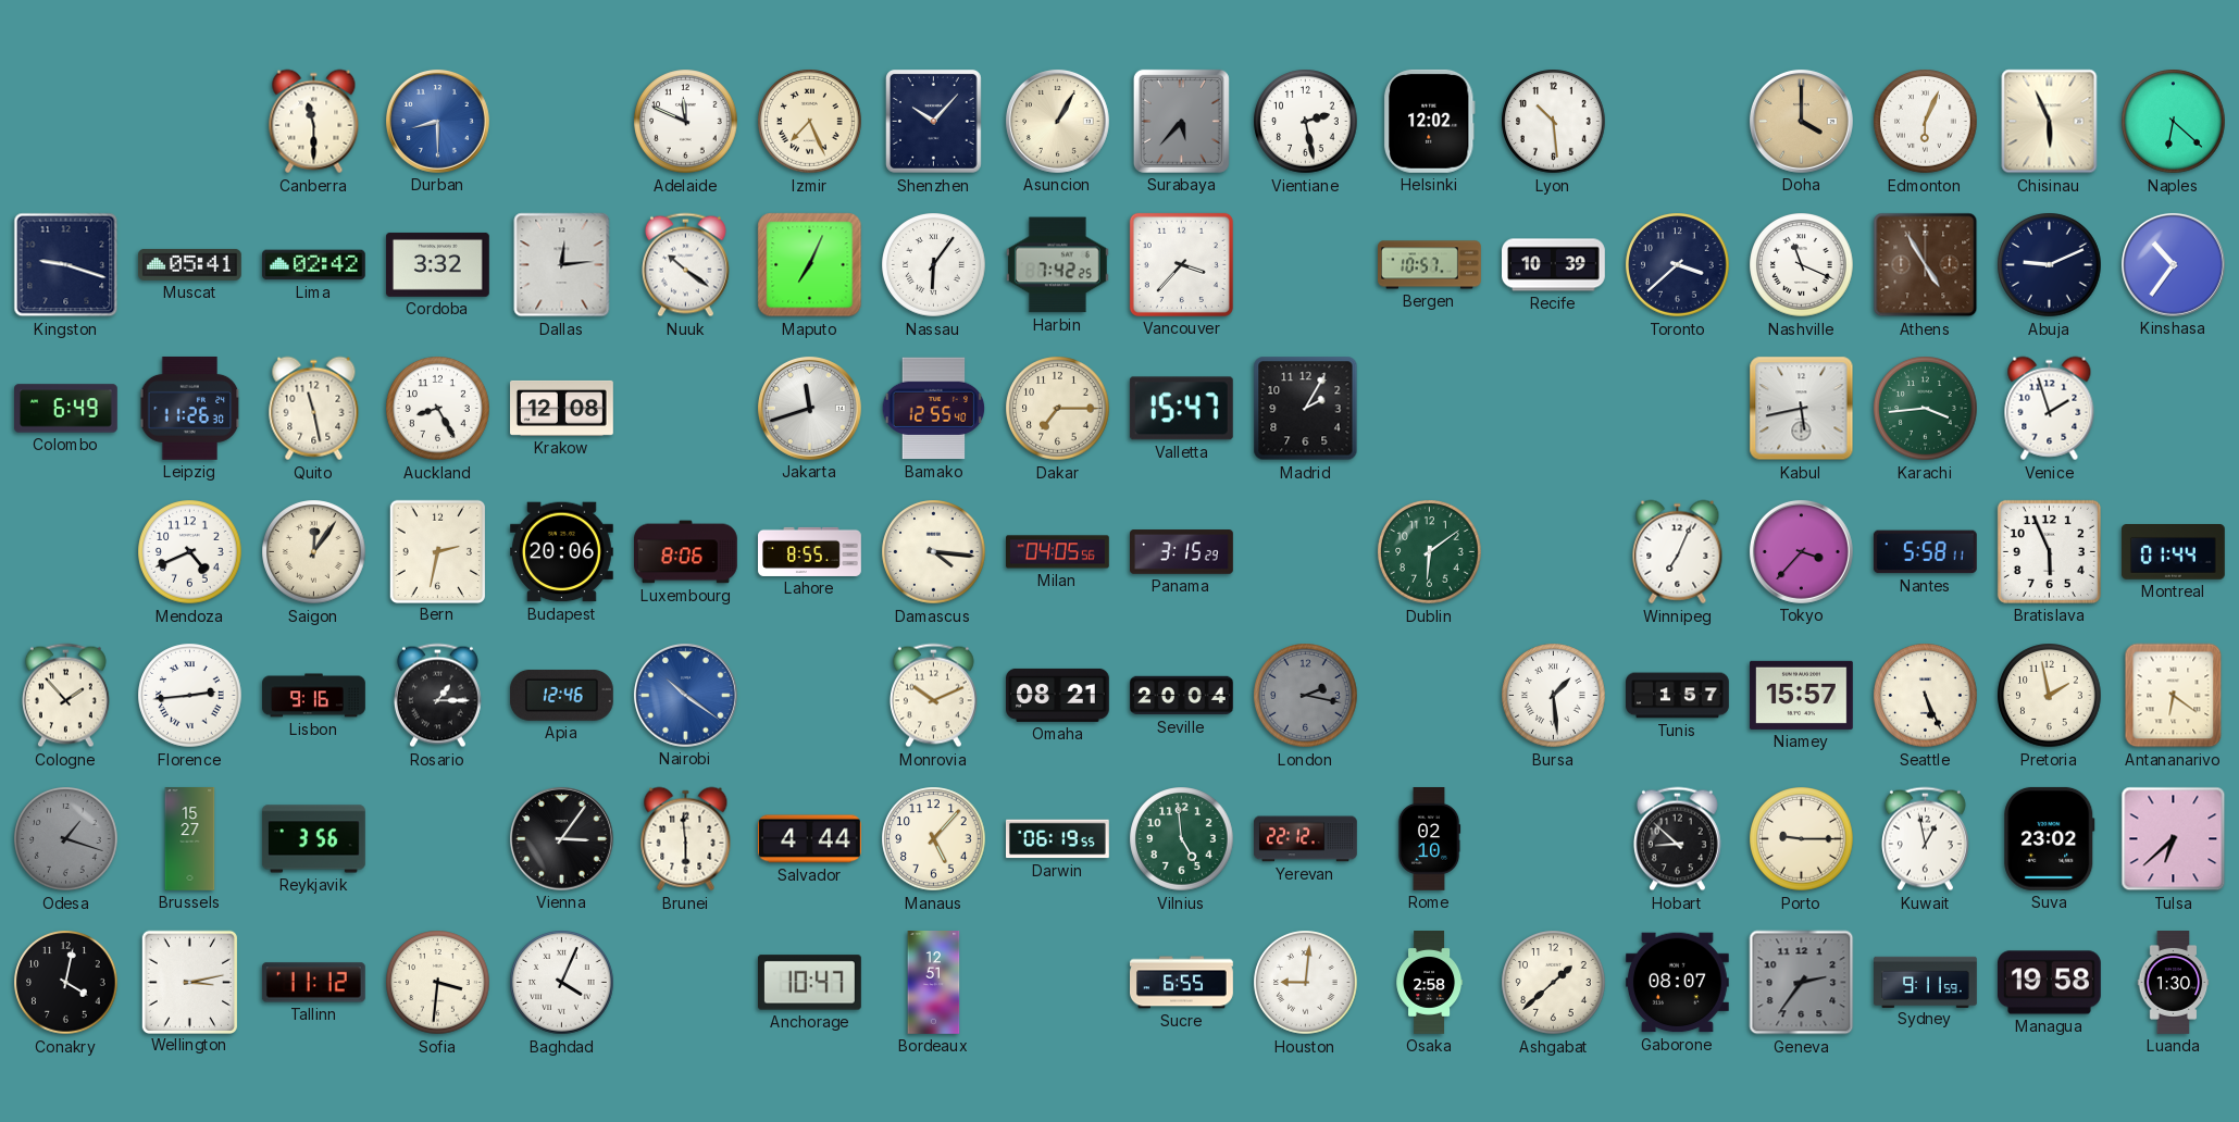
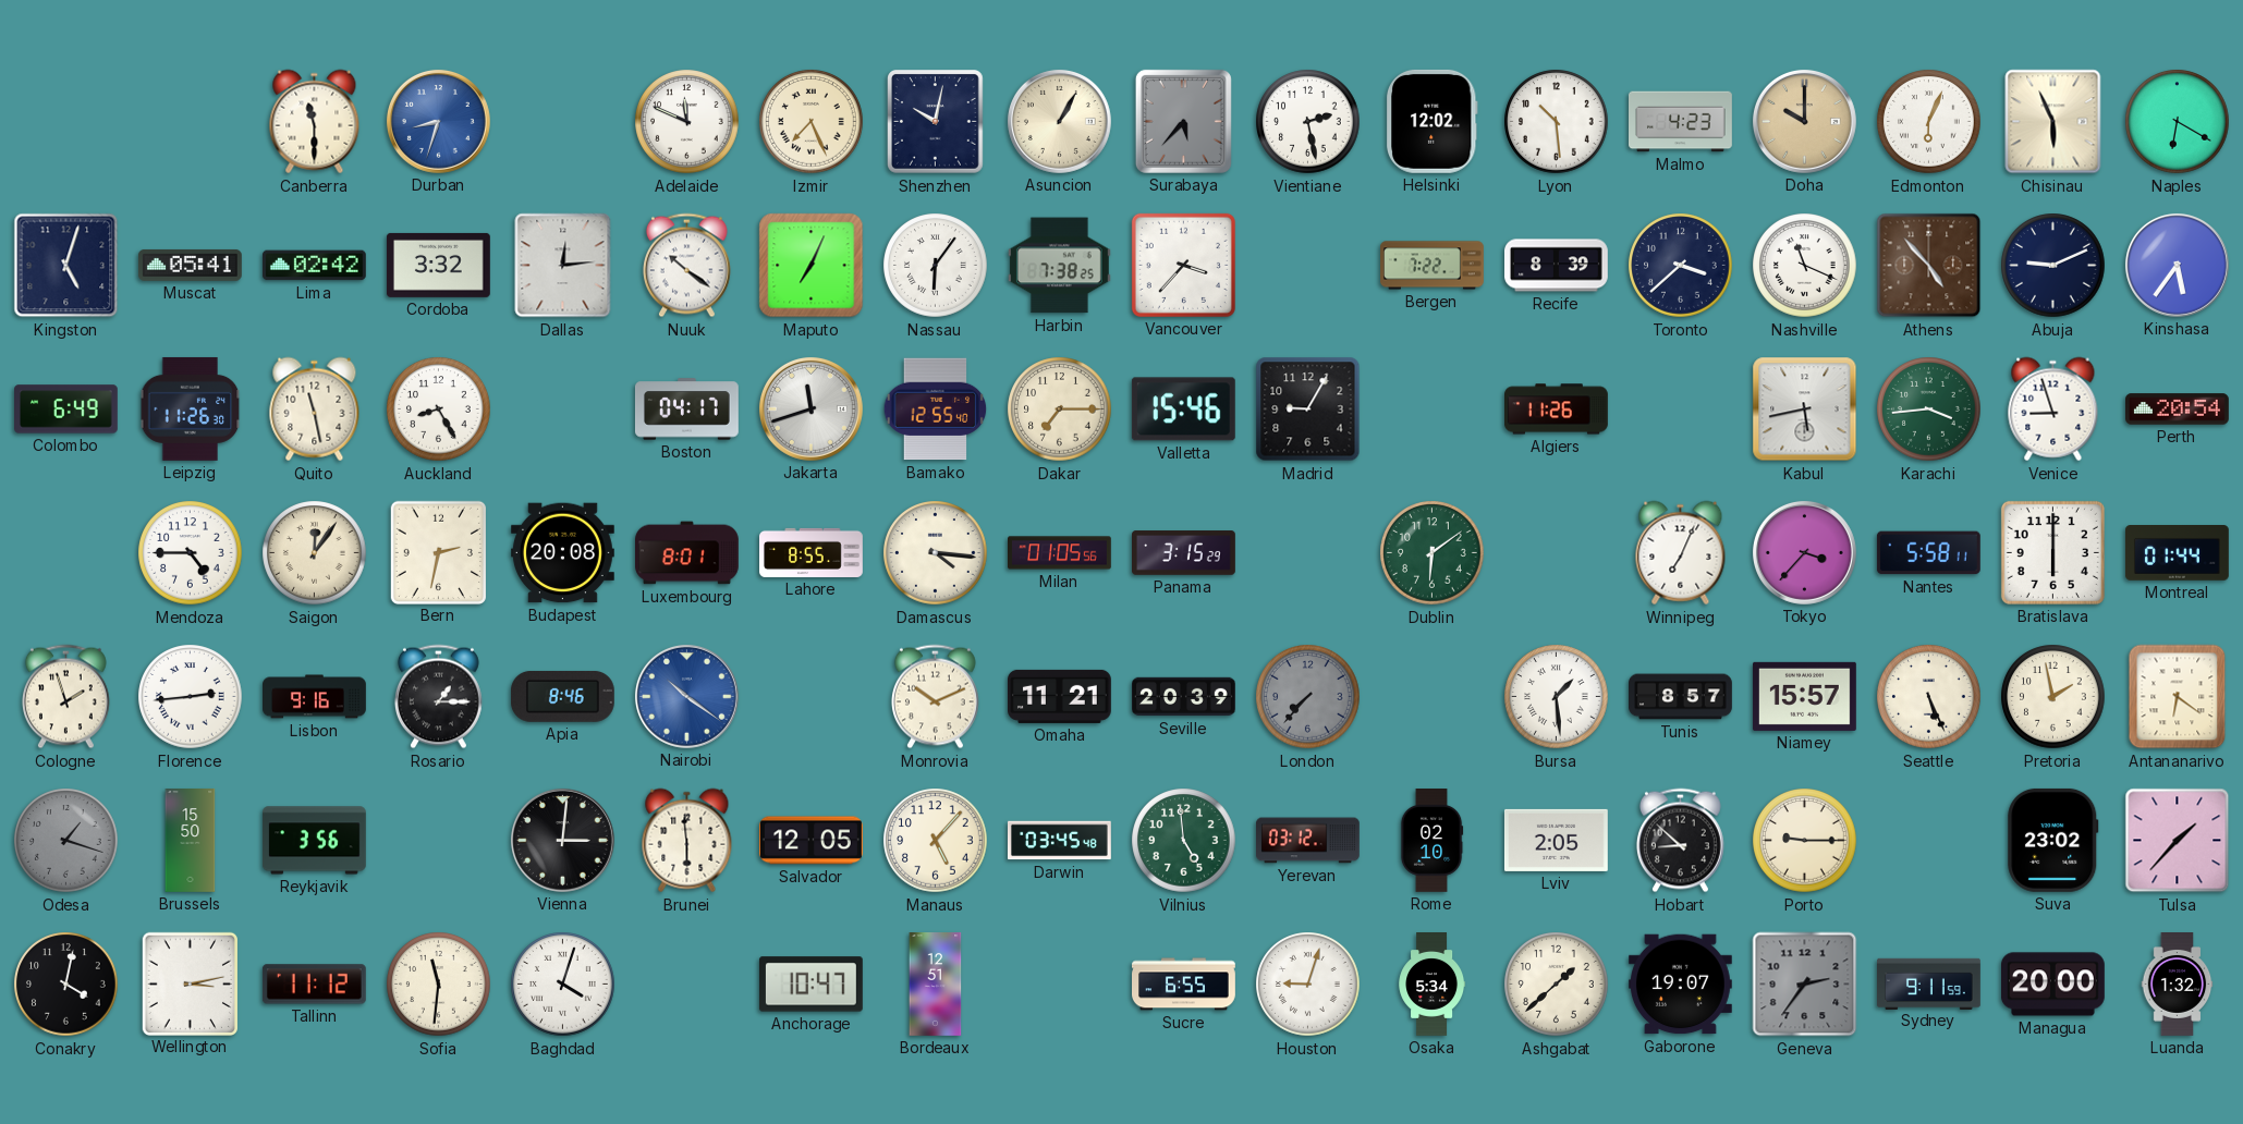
Durban: 8:30 -> 8:33
Shenzhen: 10:07 -> 10:02
Malmo: none -> 4:23
Doha: 4:00 -> 10:00
Naples: 6:22 -> 6:20
Kingston: 9:18 -> 5:03
Harbin: 7:42 -> 7:38
Bergen: 10:57 -> 7:22
Recife: 10:39 -> 8:39
Athens: 4:55 -> 4:53
Kinshasa: 10:36 -> 5:36
Krakow: 12:08 -> none
Boston: none -> 04:17
Valletta: 15:47 -> 15:46
Madrid: 2:05 -> 9:05
Algiers: none -> 11:26
Venice: 1:57 -> 8:57
Perth: none -> 20:54
Mendoza: 4:41 -> 4:45
Budapest: 20:06 -> 20:08
Luxembourg: 8:06 -> 8:01
Milan: 04:05 -> 01:05
Bratislava: 5:56 -> 6:00
Cologne: 1:53 -> 1:57
Apia: 12:46 -> 8:46
Omaha: 08:21 -> 11:21
Seville: 20:04 -> 20:39
London: 2:17 -> 7:37
Tunis: 1:57 -> 8:57
Brussels: 15:27 -> 15:50
Vienna: 3:06 -> 3:01
Salvador: 4:44 -> 12:05
Darwin: 06:19 -> 03:45
Yerevan: 22:12 -> 03:12
Lviv: none -> 2:05
Kuwait: 12:58 -> none
Tulsa: 6:38 -> 1:37
Sofia: 3:31 -> 11:31
Baghdad: 4:04 -> 4:03
Houston: 9:01 -> 9:03
Osaka: 2:58 -> 5:34
Gaborone: 08:07 -> 19:07
Managua: 19:58 -> 20:00
Luanda: 1:30 -> 1:32
